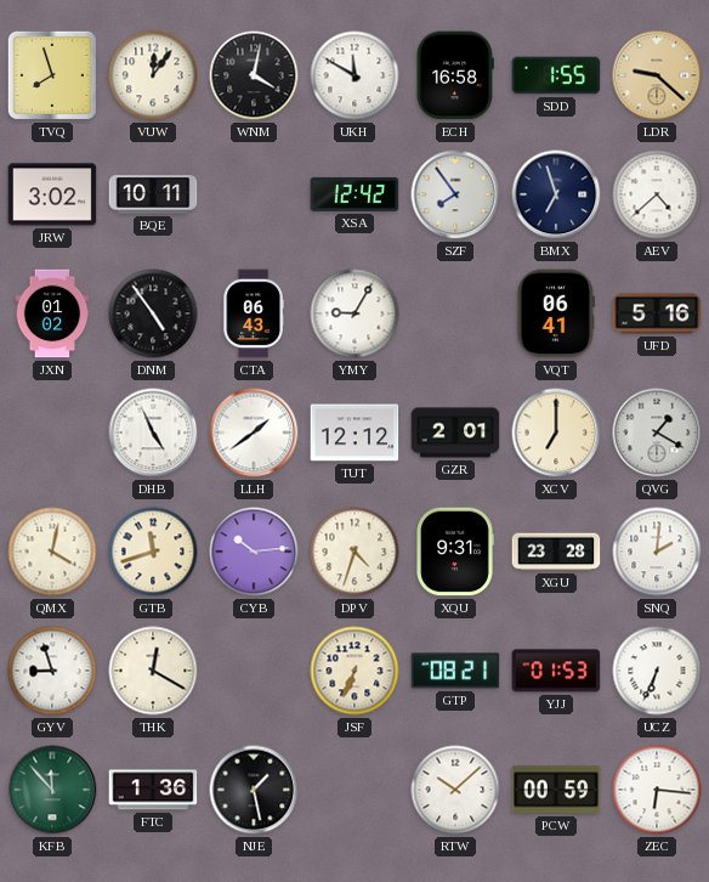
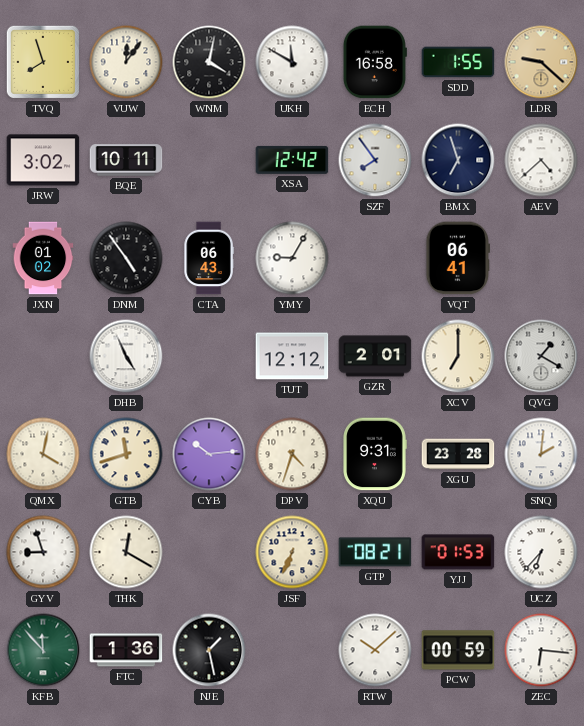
UFD: 5:16 -> none
LLH: 1:39 -> none
UCZ: 6:34 -> 6:37
